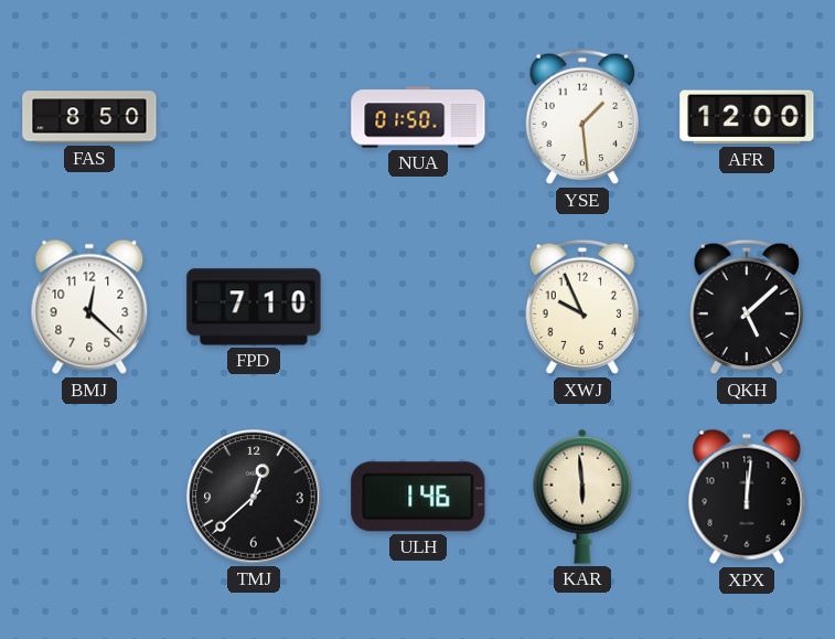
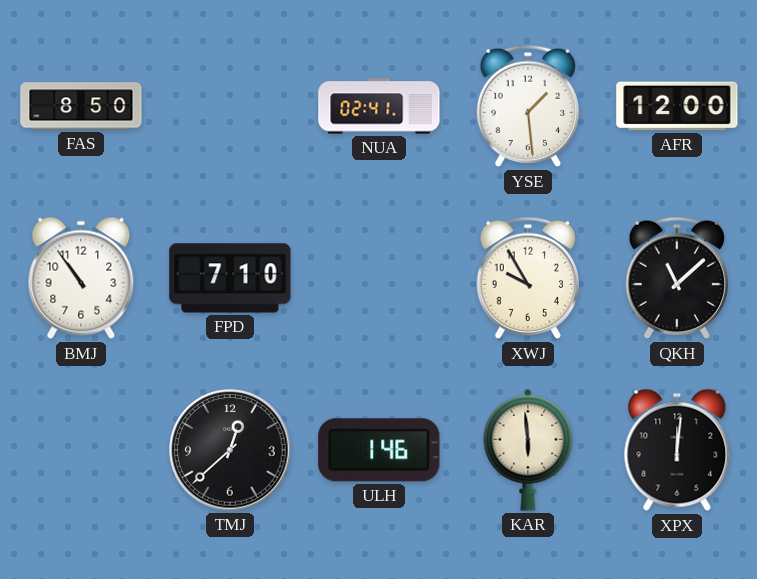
NUA: 01:50 -> 02:41
BMJ: 12:22 -> 10:54
XWJ: 9:56 -> 9:55
QKH: 5:08 -> 11:08
